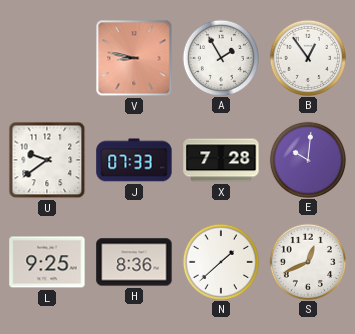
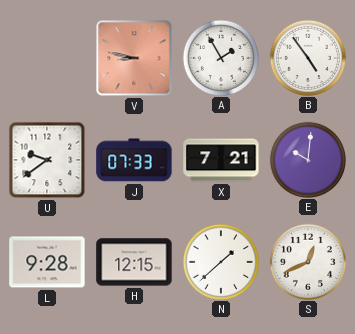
B: 12:54 -> 4:54
X: 7:28 -> 7:21
L: 9:25 -> 9:28
H: 8:36 -> 12:15
